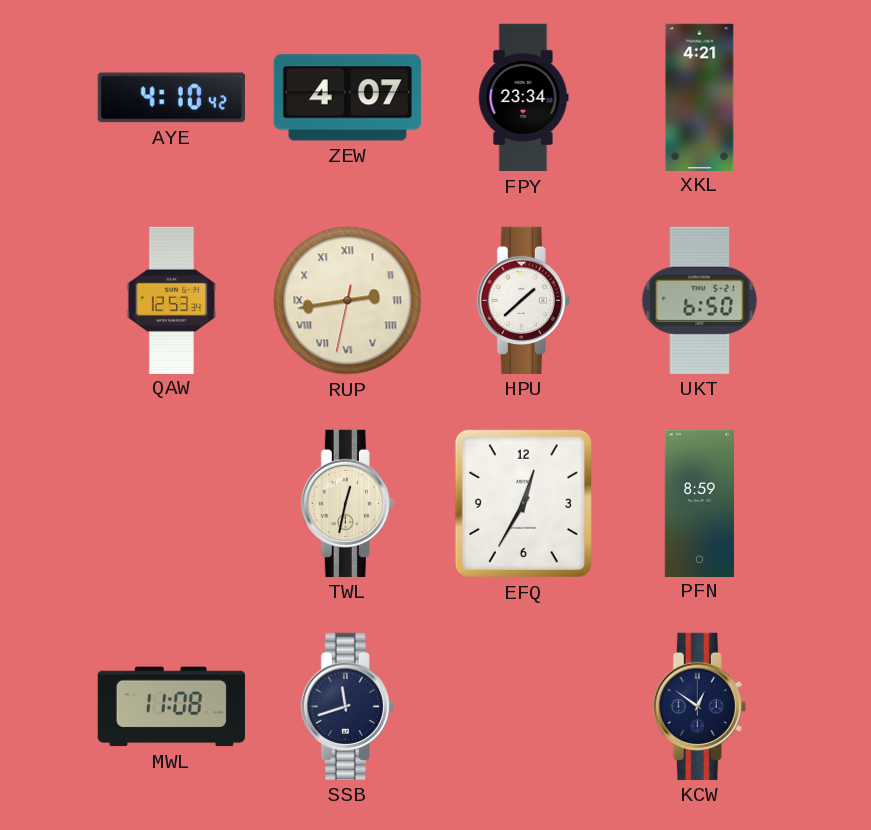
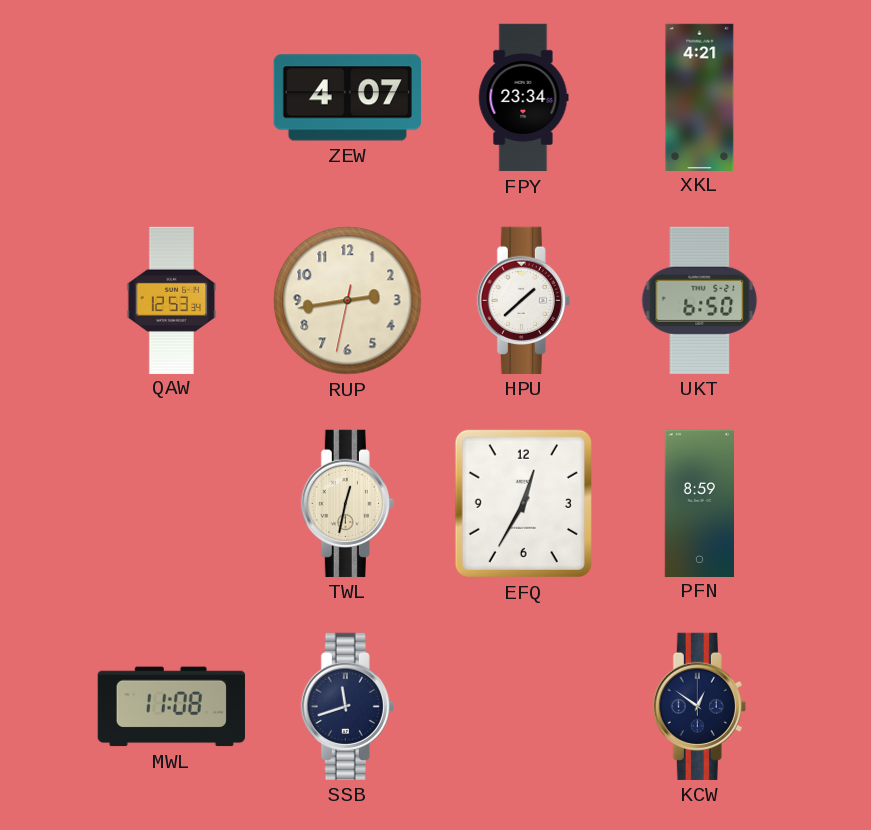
AYE: 4:10 -> none
RUP numerals: Roman -> Arabic
